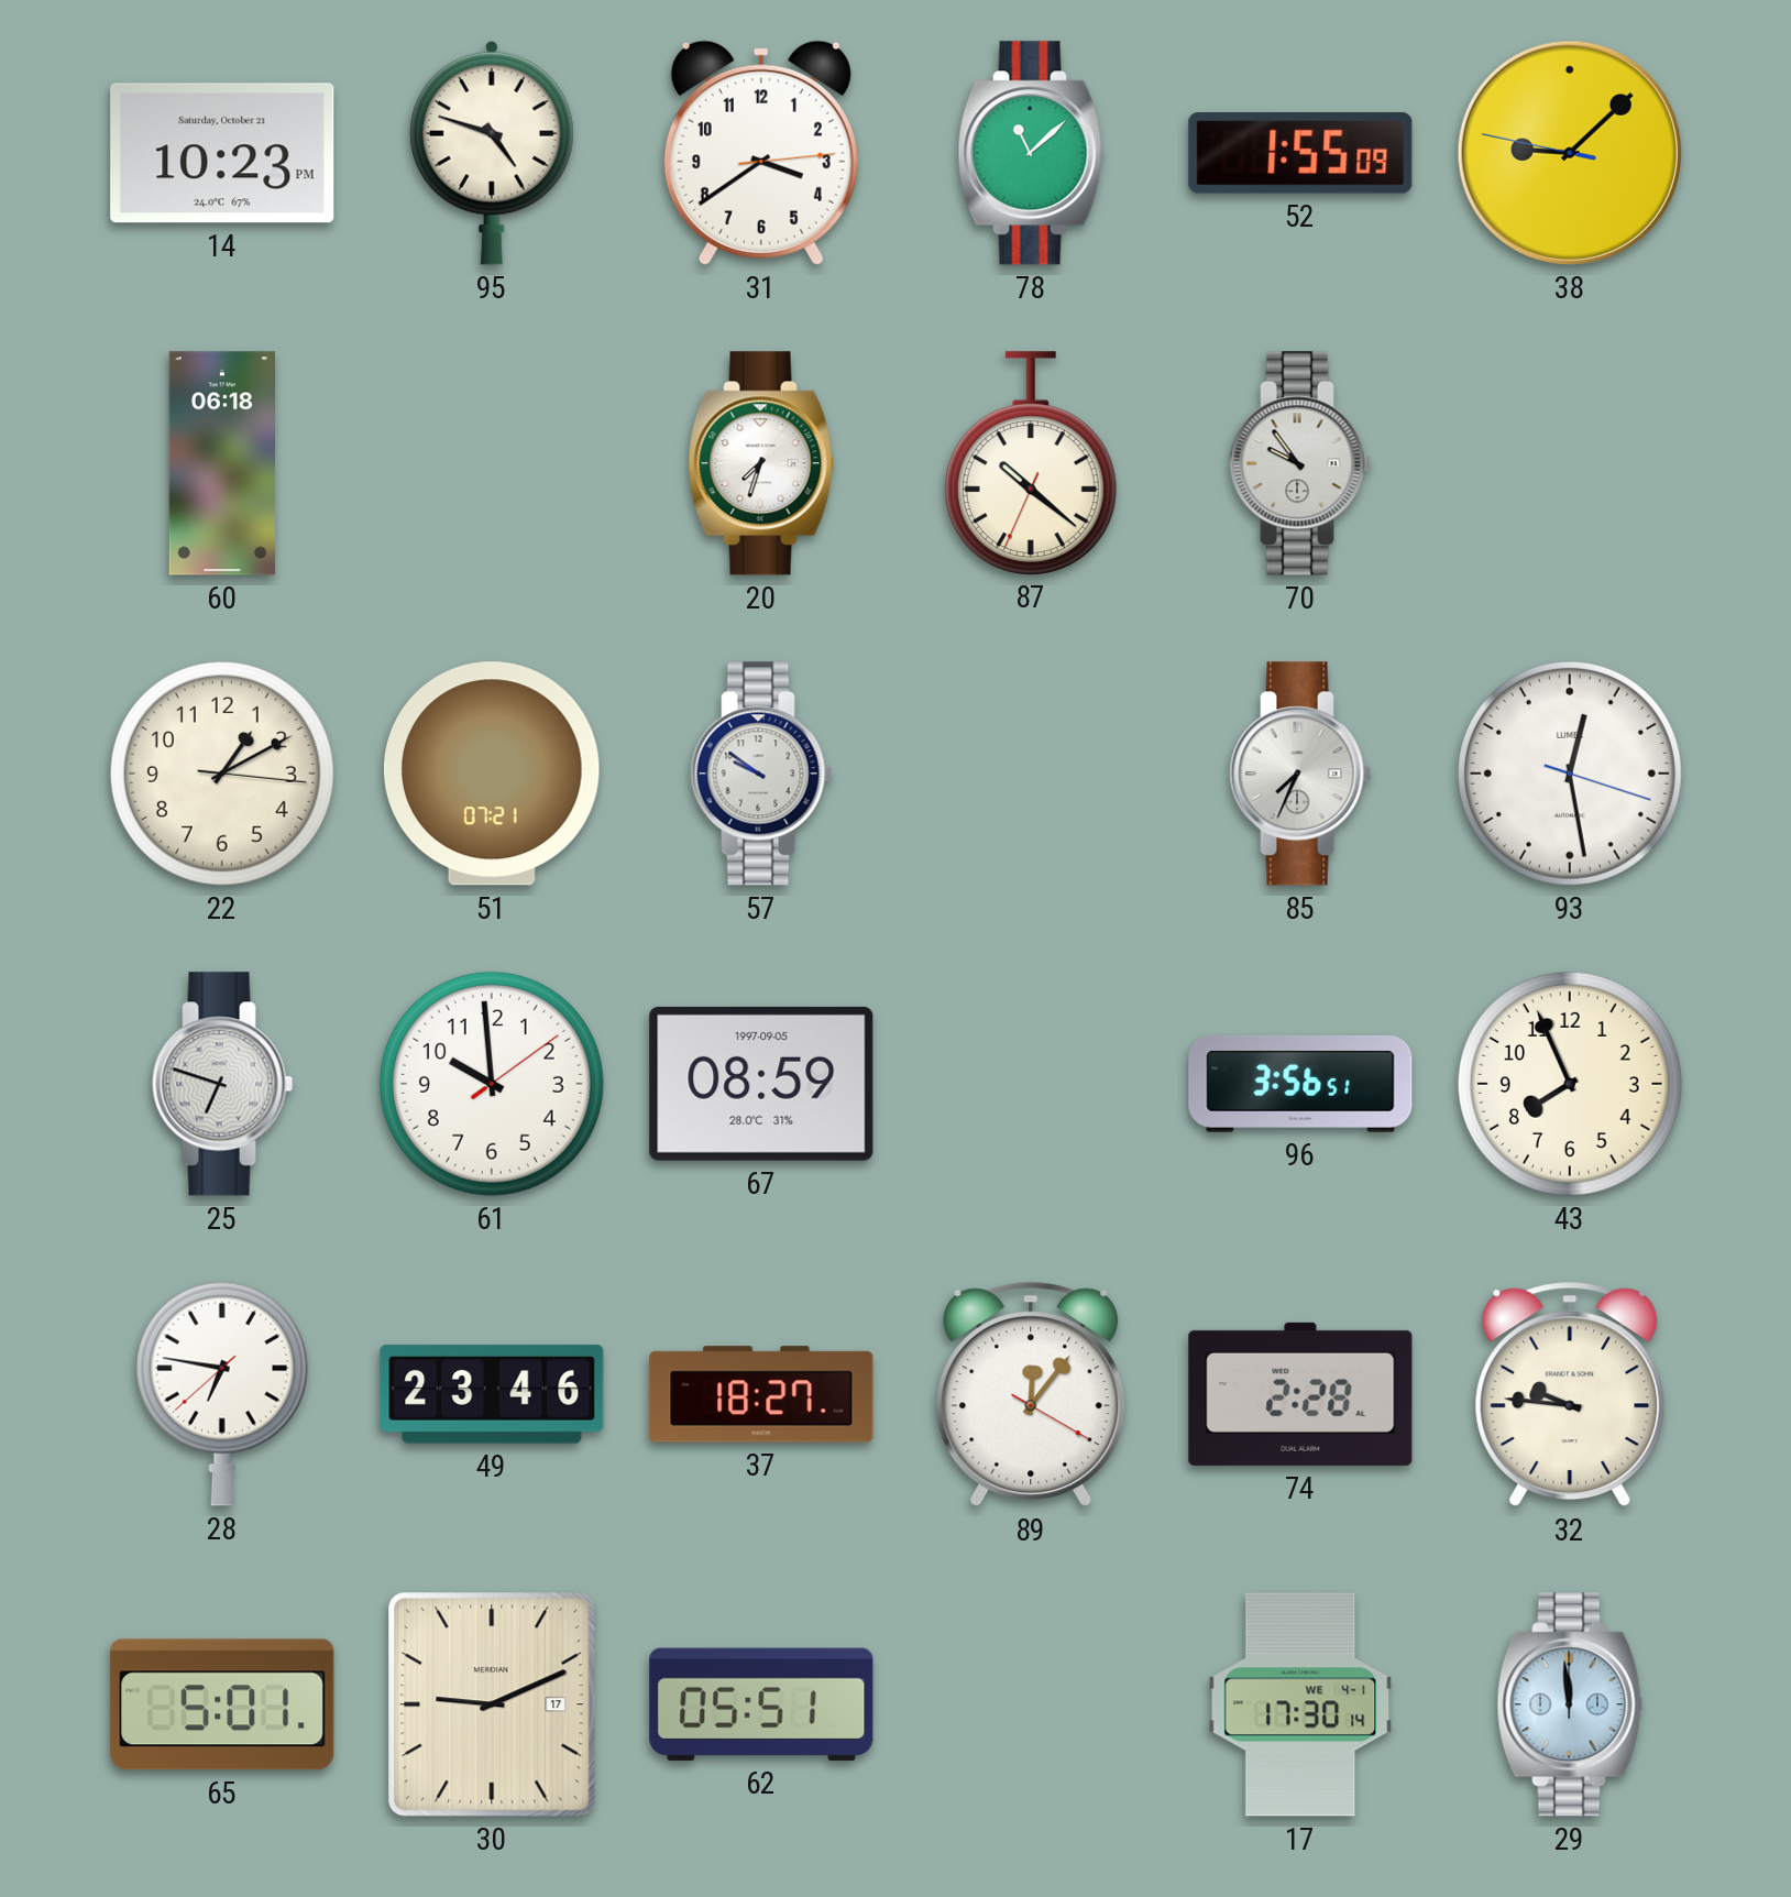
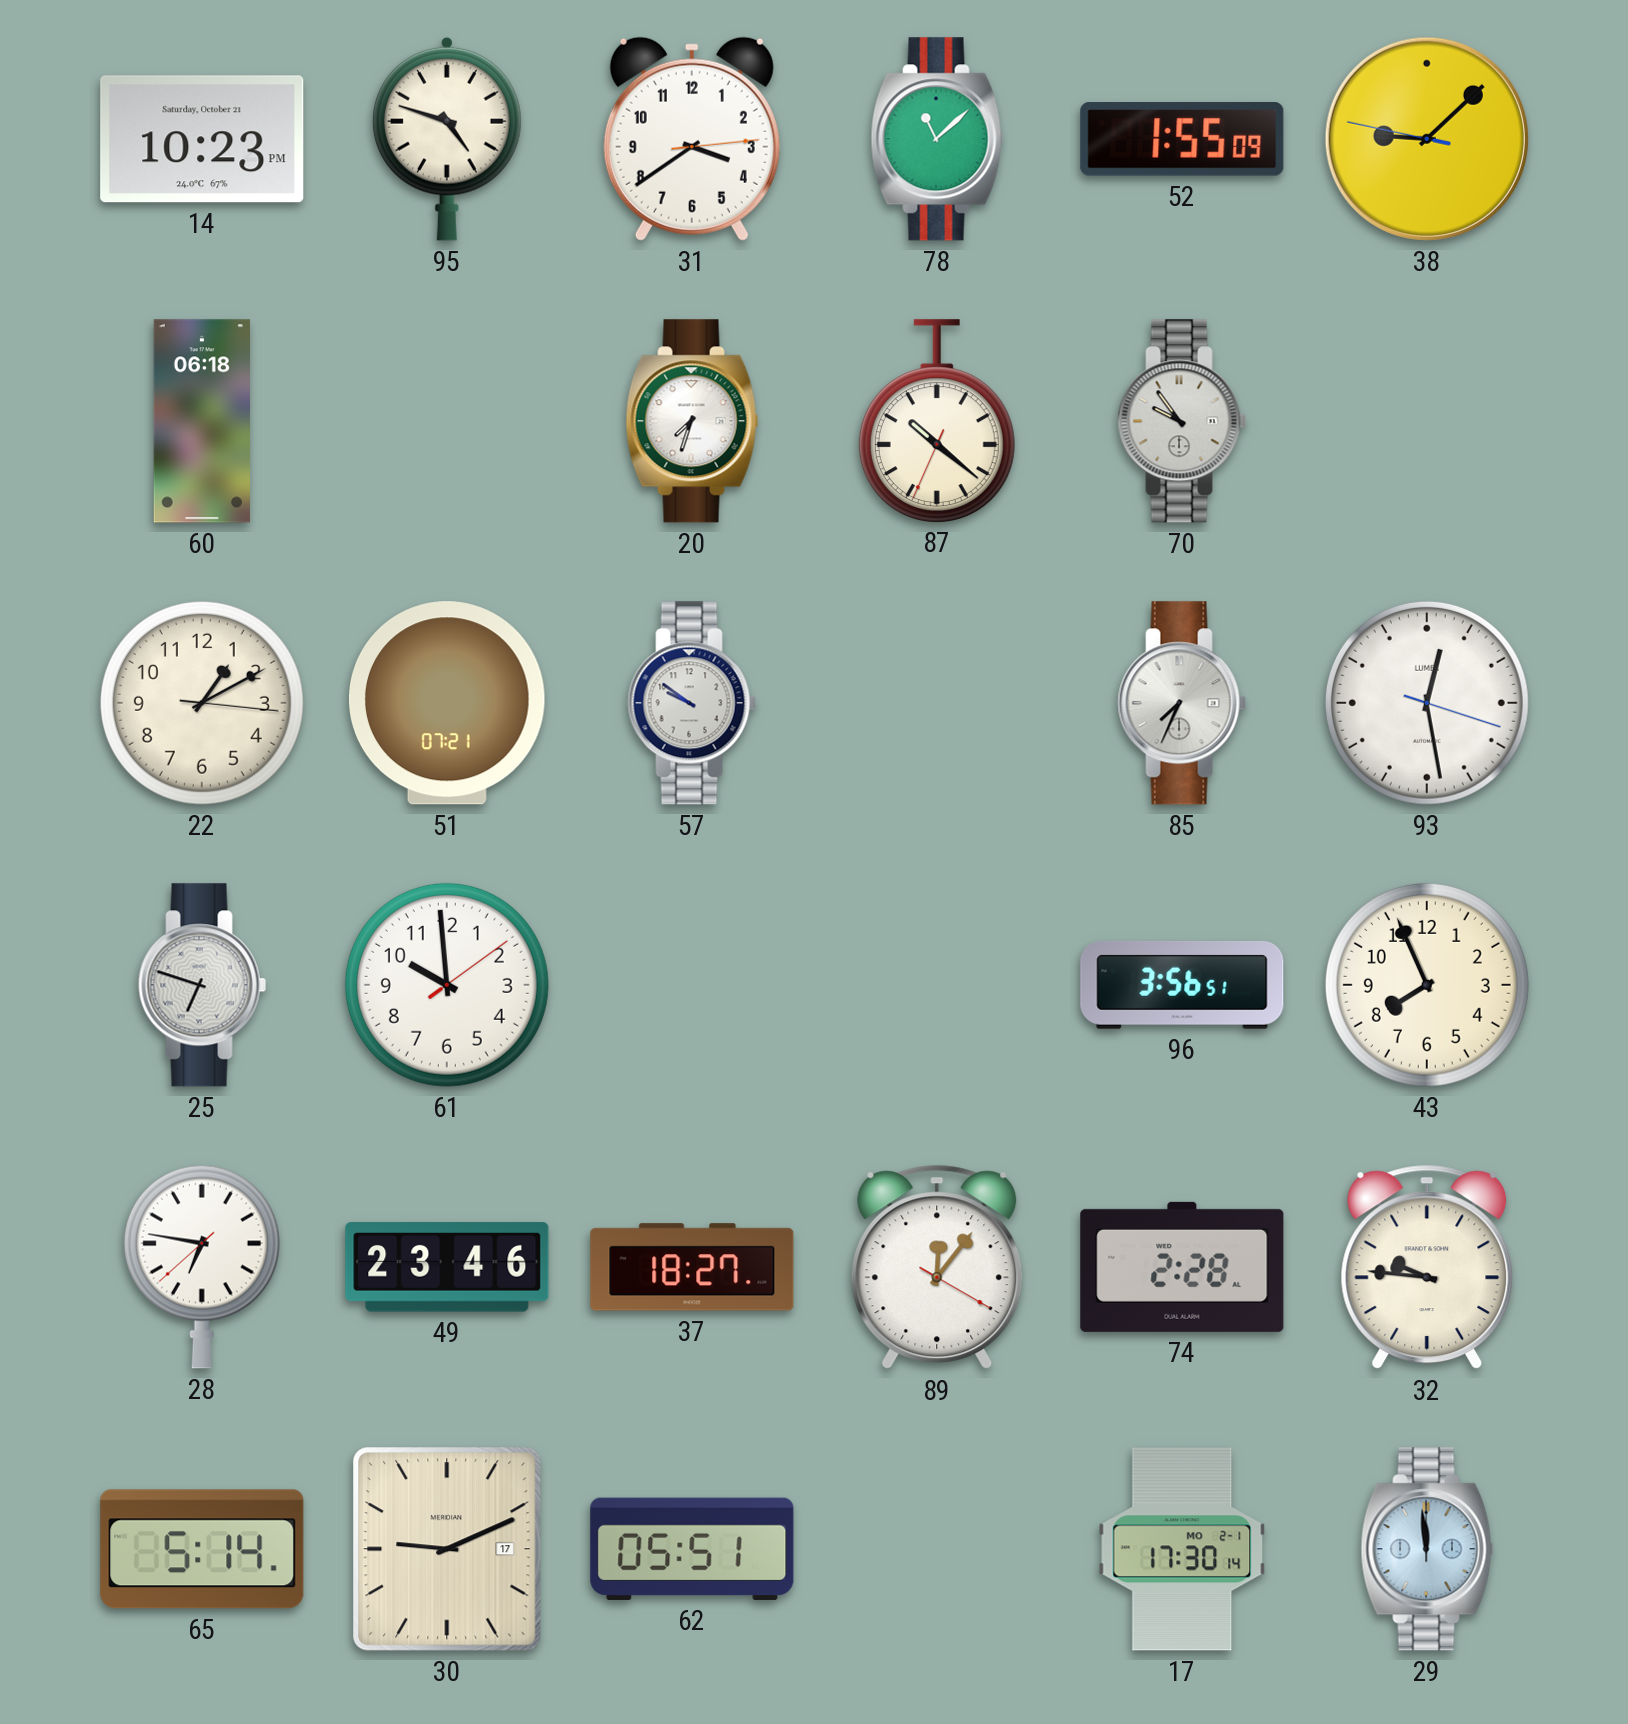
67: 08:59 -> none
65: 5:01 -> 5:14
17 date: WE 4-1 -> MO 2-1
